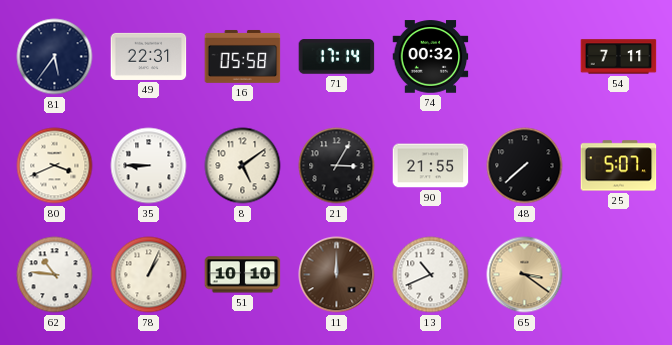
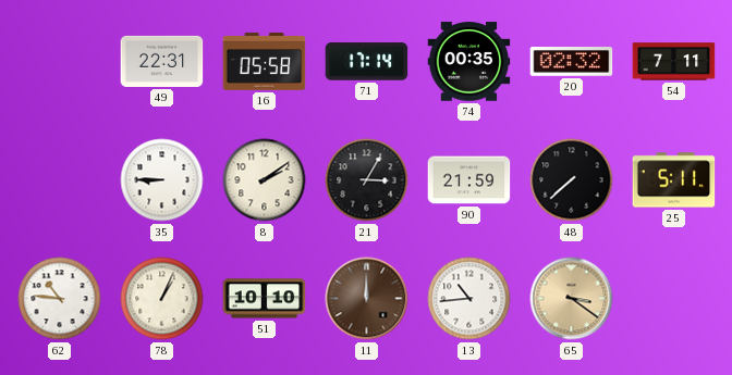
81: 5:36 -> none
74: 00:32 -> 00:35
20: none -> 02:32
80: 3:41 -> none
8: 5:09 -> 2:09
90: 21:55 -> 21:59
25: 5:07 -> 5:11
13: 10:41 -> 10:44
